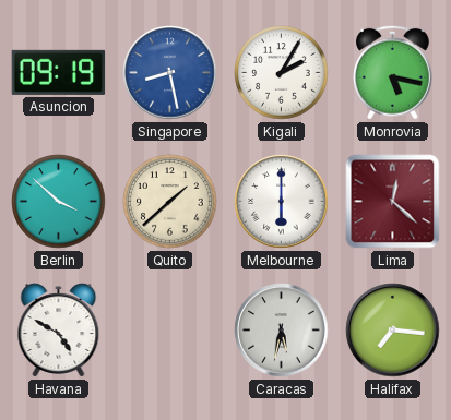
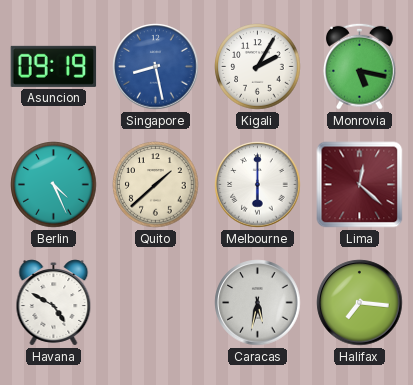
Berlin: 3:52 -> 4:26
